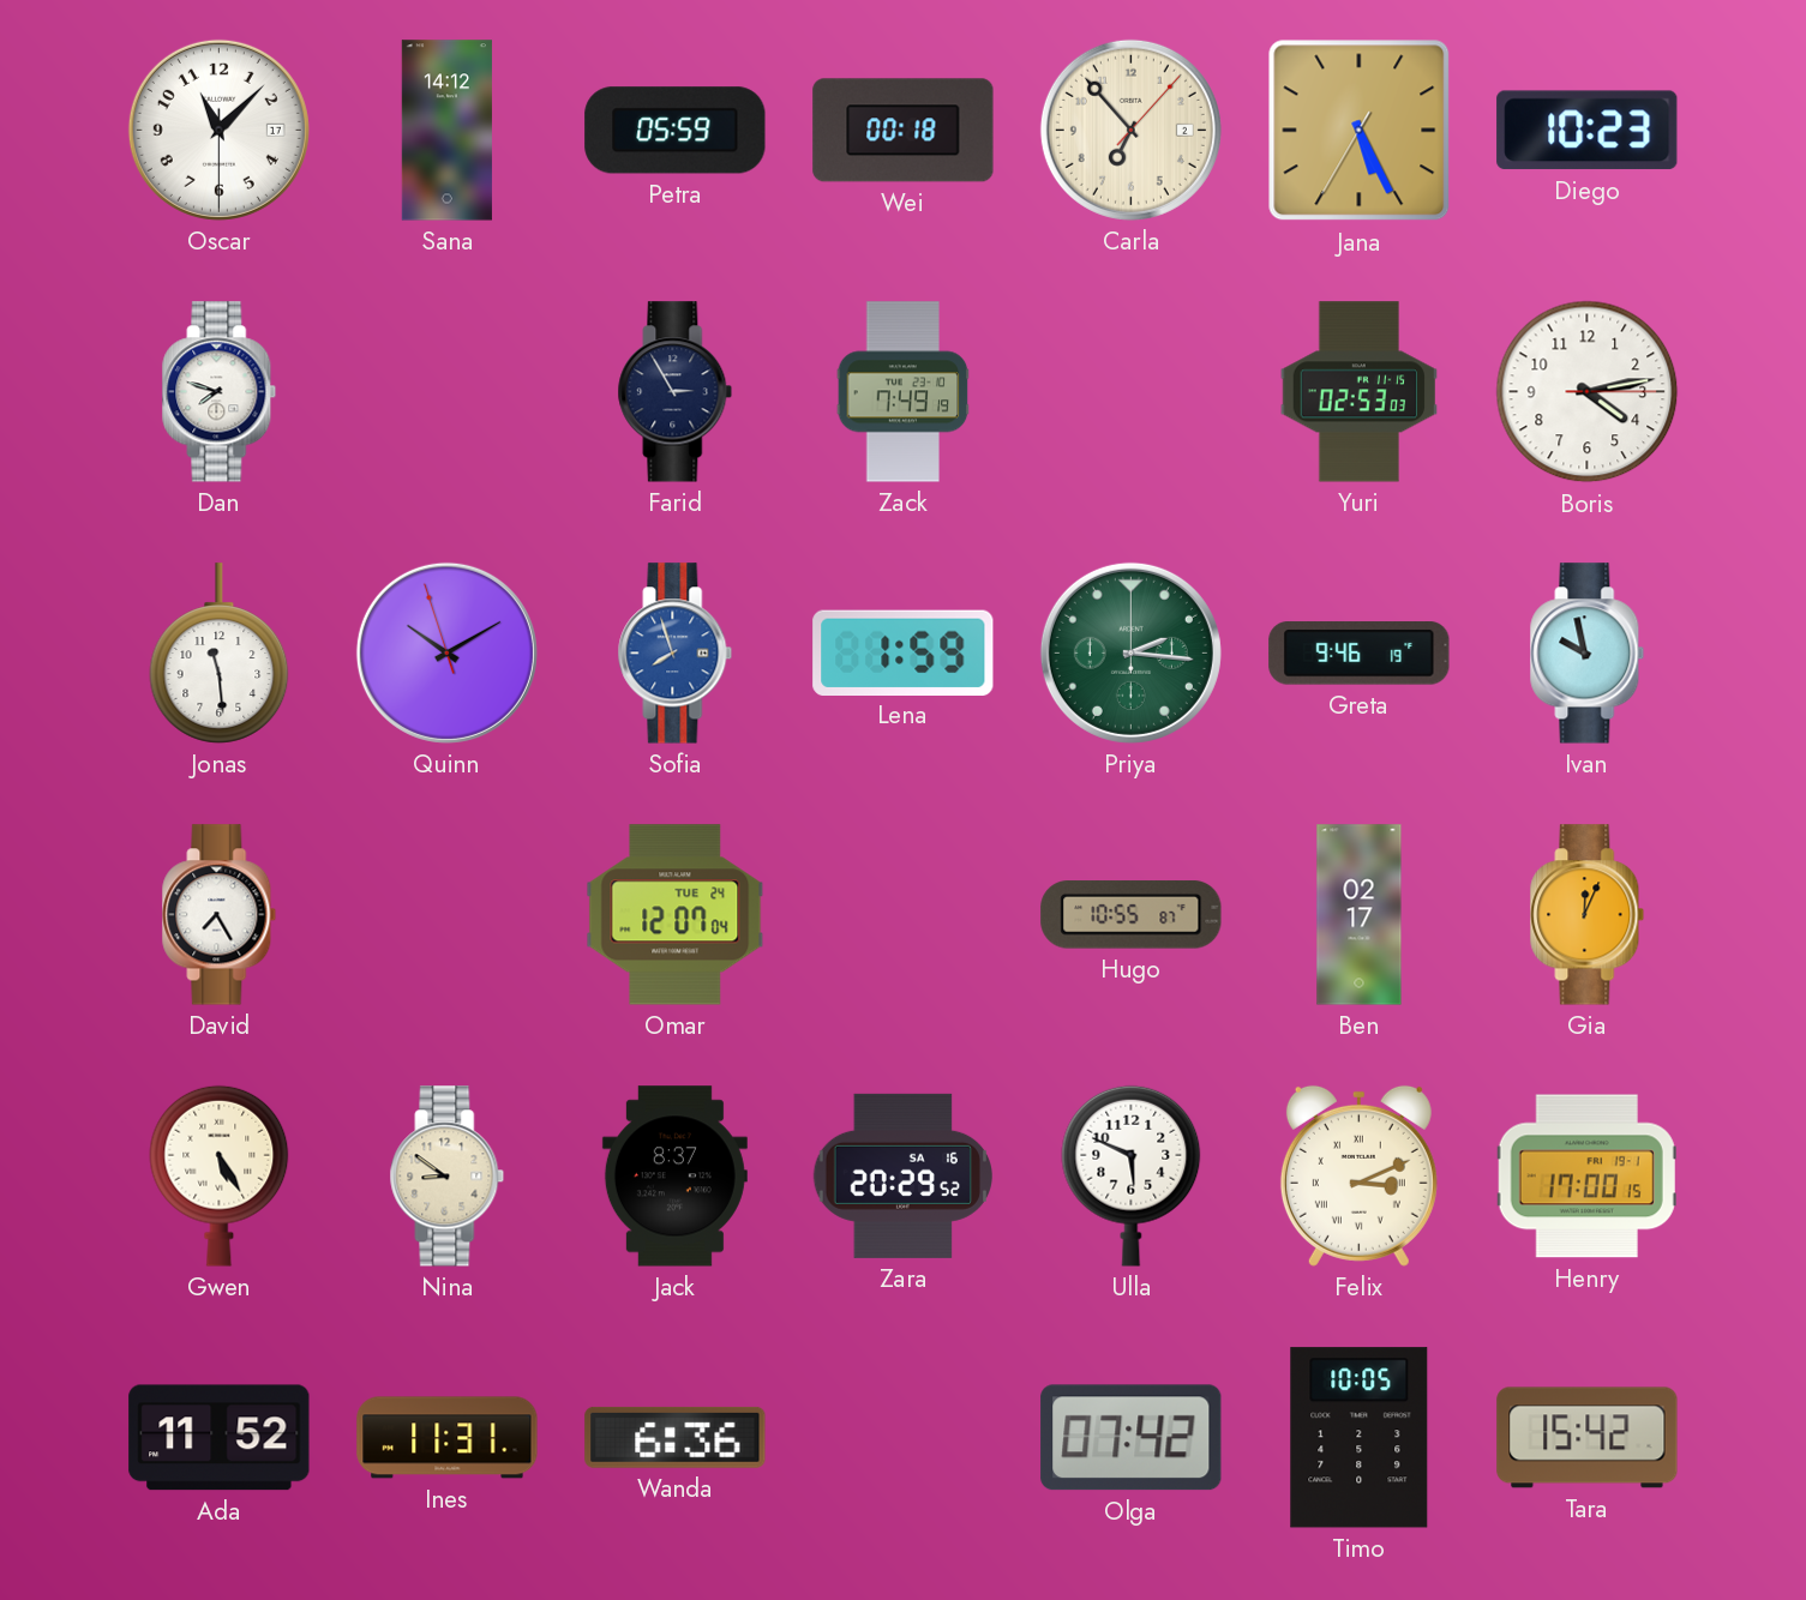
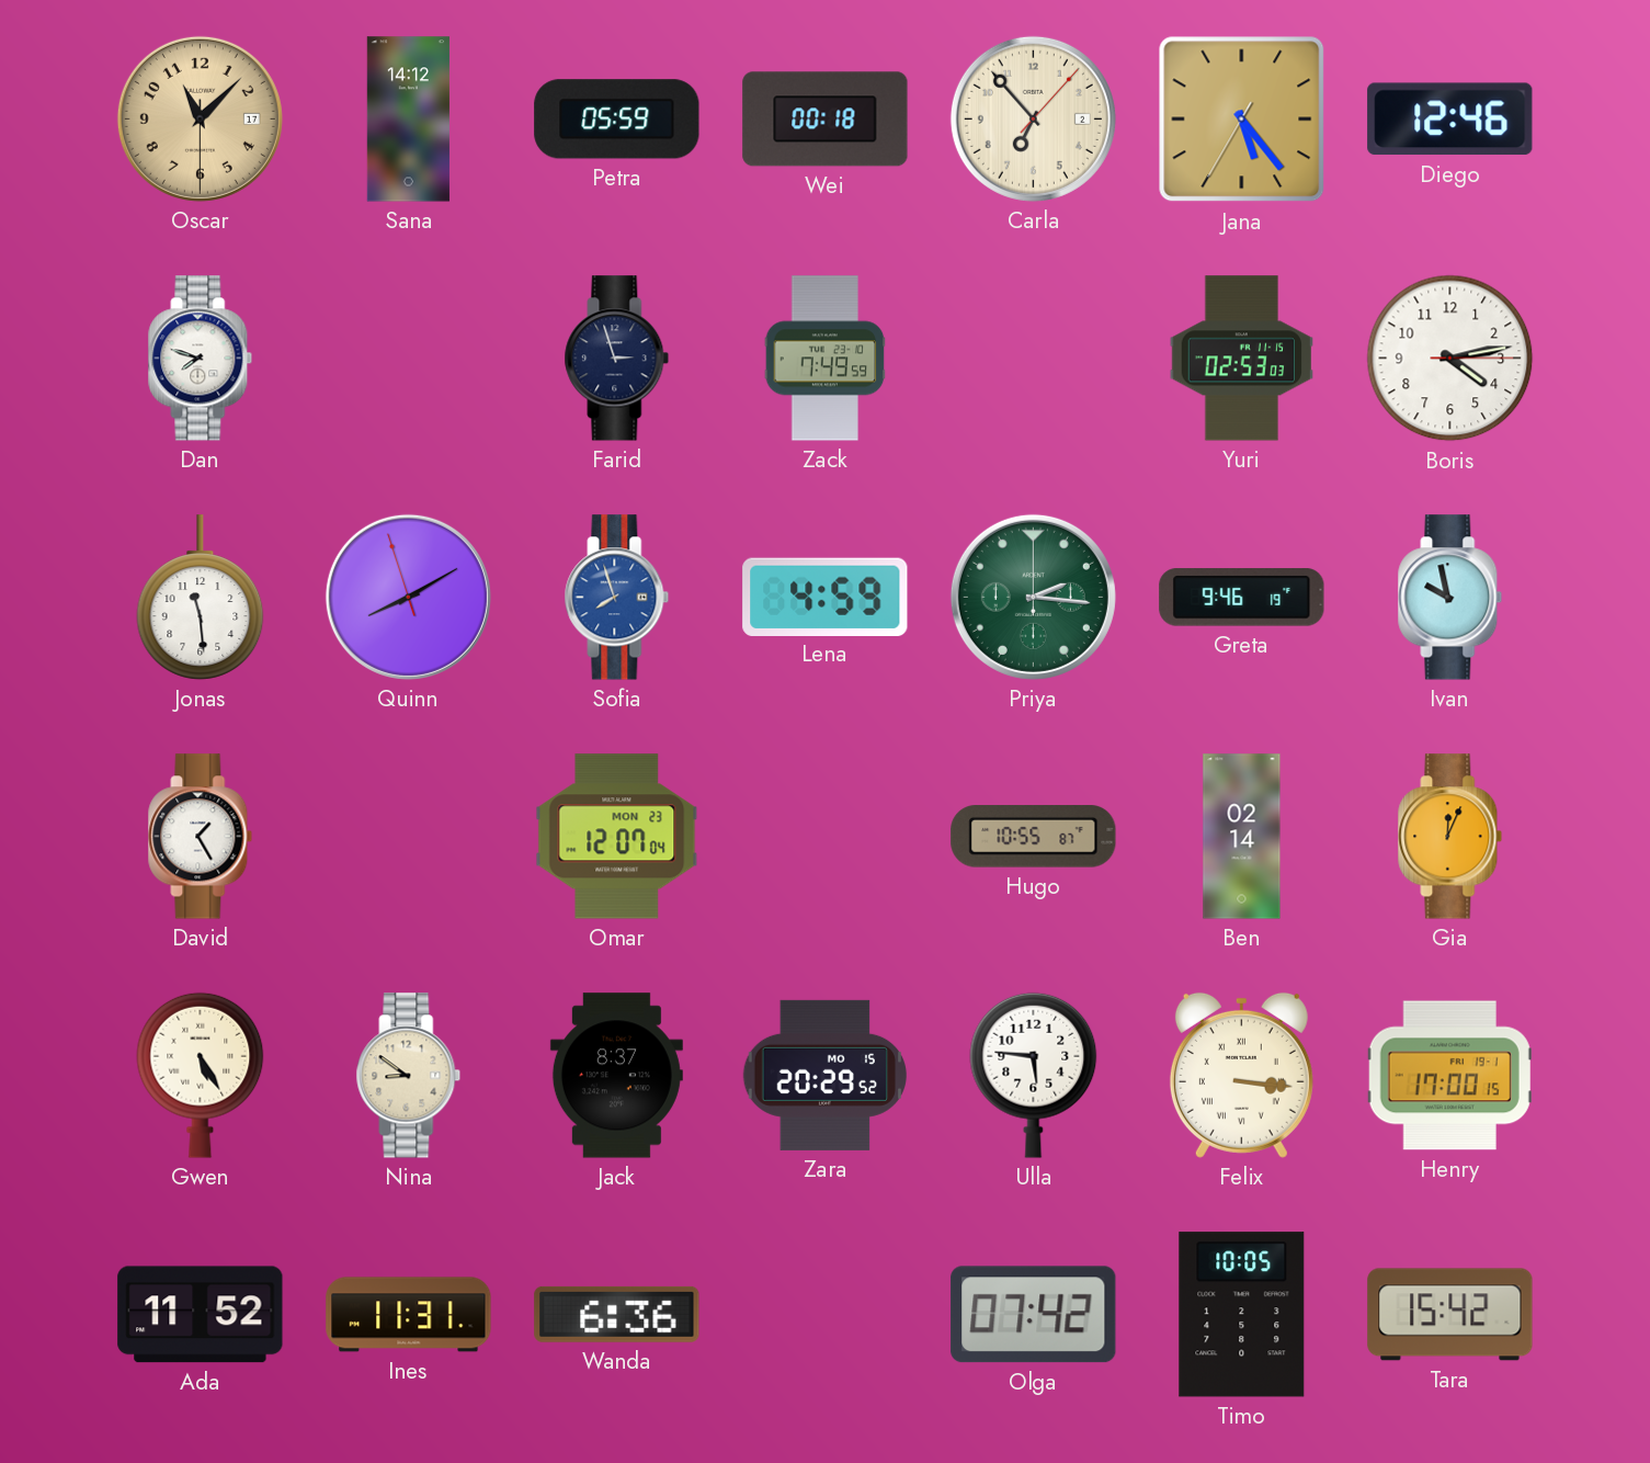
Oscar dial: white -> champagne
Jana: 5:25 -> 5:23
Diego: 10:23 -> 12:46
Farid: 2:55 -> 2:57
Zack: 7:49:19 -> 7:49:59
Quinn: 10:09 -> 8:09
Lena: 1:59 -> 4:59
David: 7:25 -> 1:25
Omar date: TUE 24 -> MON 23
Ben: 02:17 -> 02:14
Zara date: SA 16 -> MO 15
Ulla: 5:49 -> 5:46
Felix: 3:11 -> 3:16
